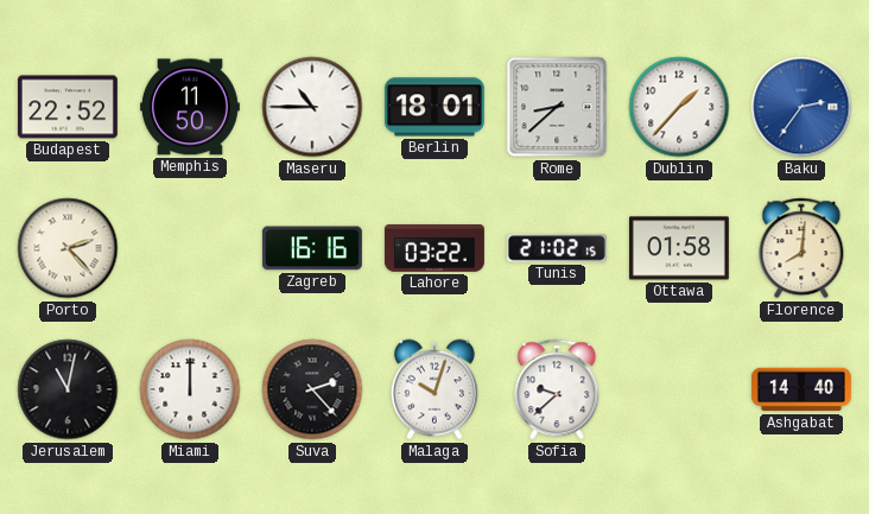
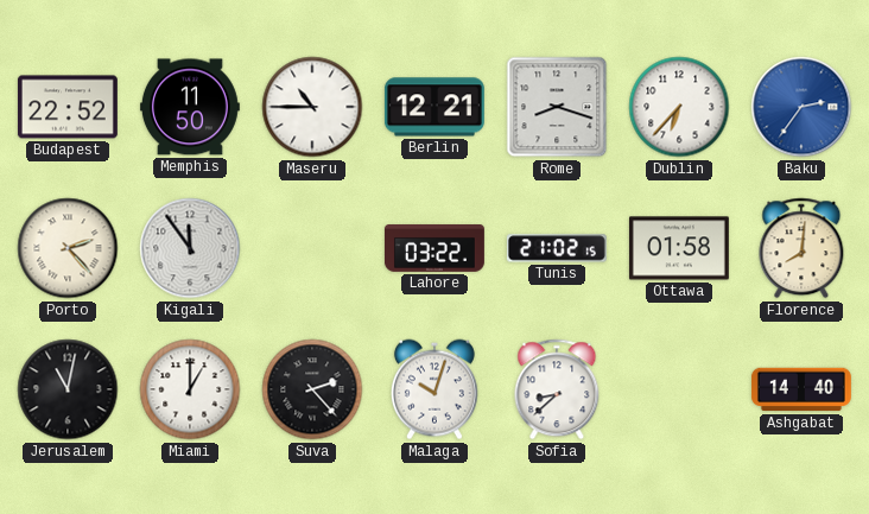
Berlin: 18:01 -> 12:21
Rome: 8:38 -> 8:18
Dublin: 1:37 -> 6:37
Kigali: none -> 11:54
Zagreb: 16:16 -> none
Miami: 12:00 -> 1:00
Sofia: 9:38 -> 8:38
